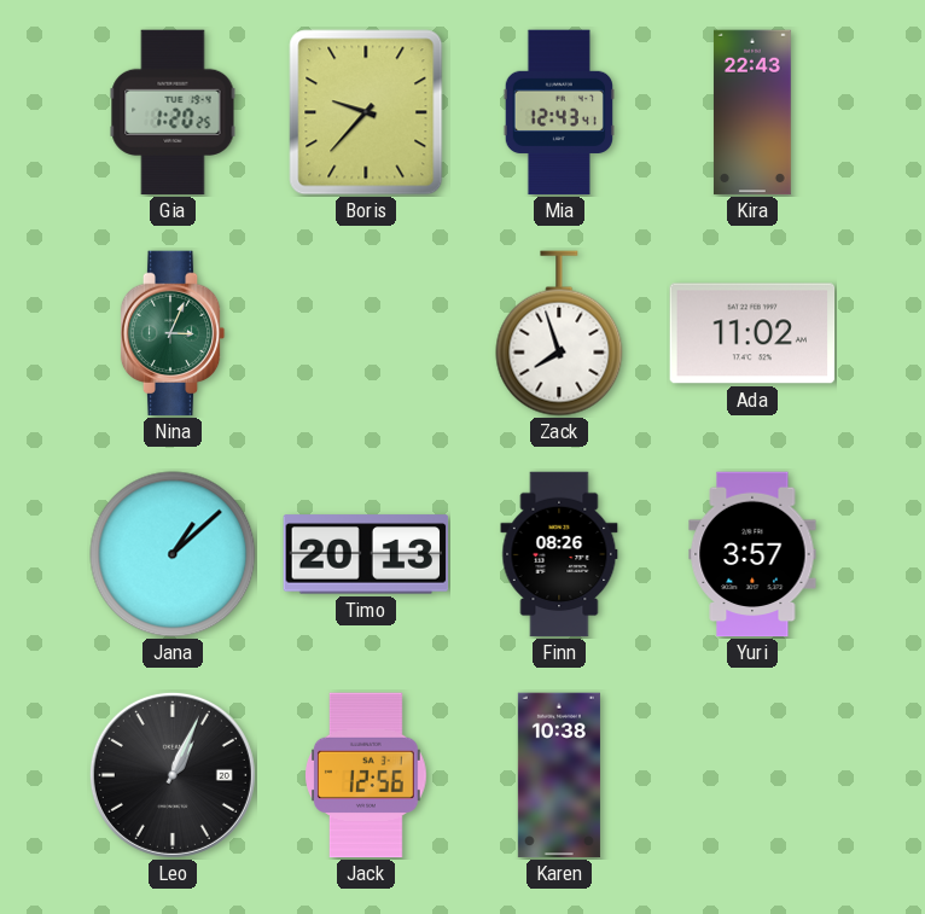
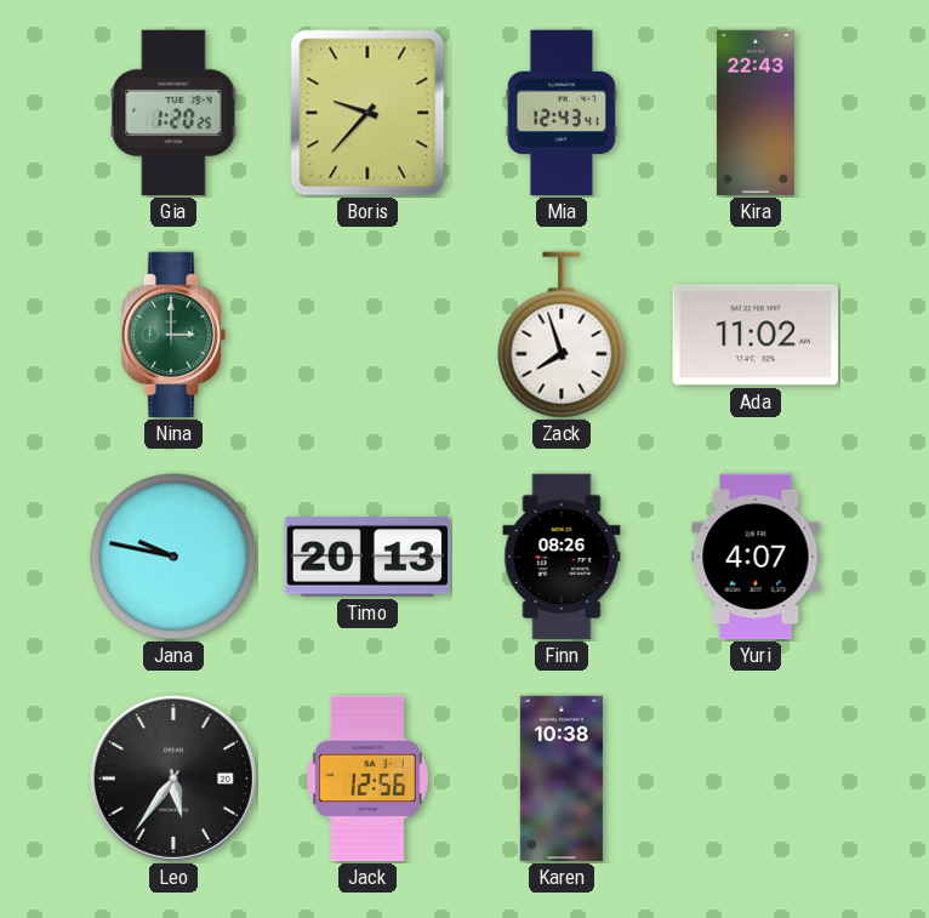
Nina: 3:04 -> 3:00
Jana: 1:08 -> 9:47
Yuri: 3:57 -> 4:07
Leo: 1:04 -> 5:36
